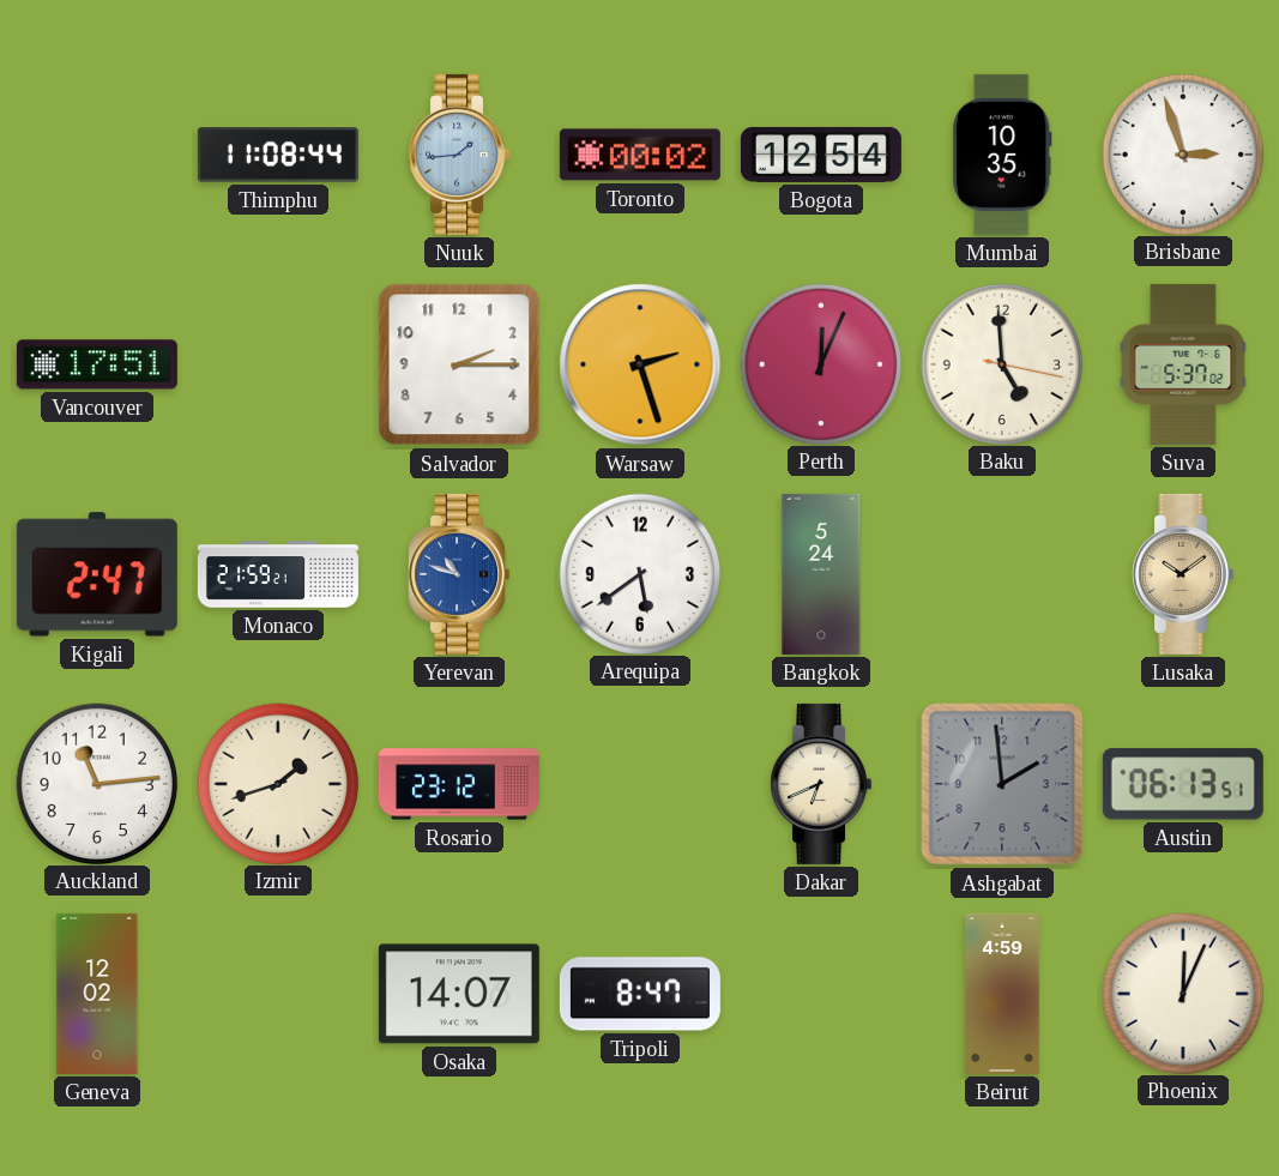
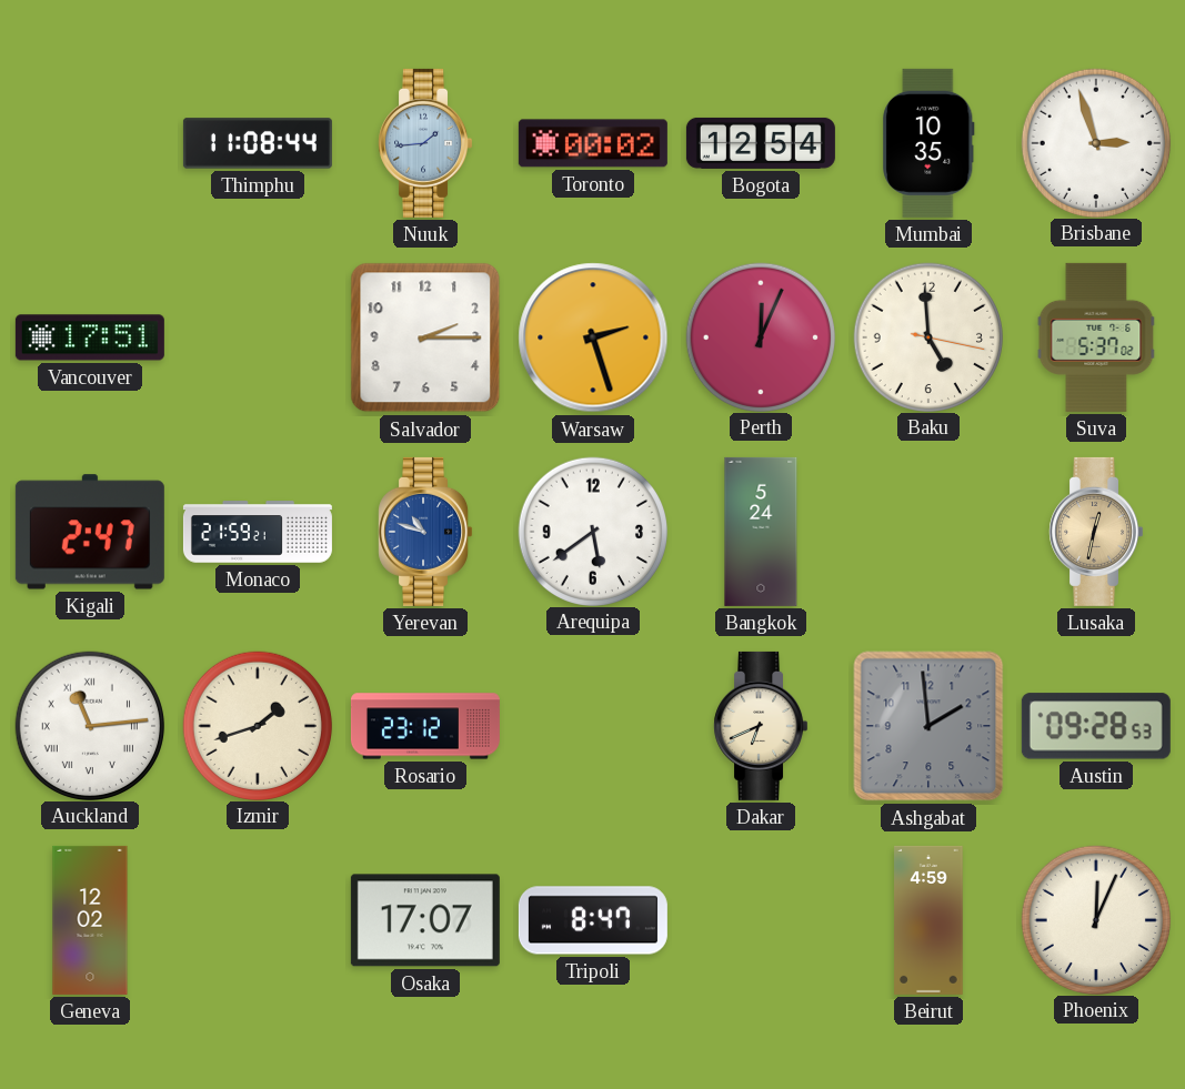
Lusaka: 10:09 -> 12:32
Auckland numerals: Arabic -> Roman
Austin: 06:13 -> 09:28
Osaka: 14:07 -> 17:07
